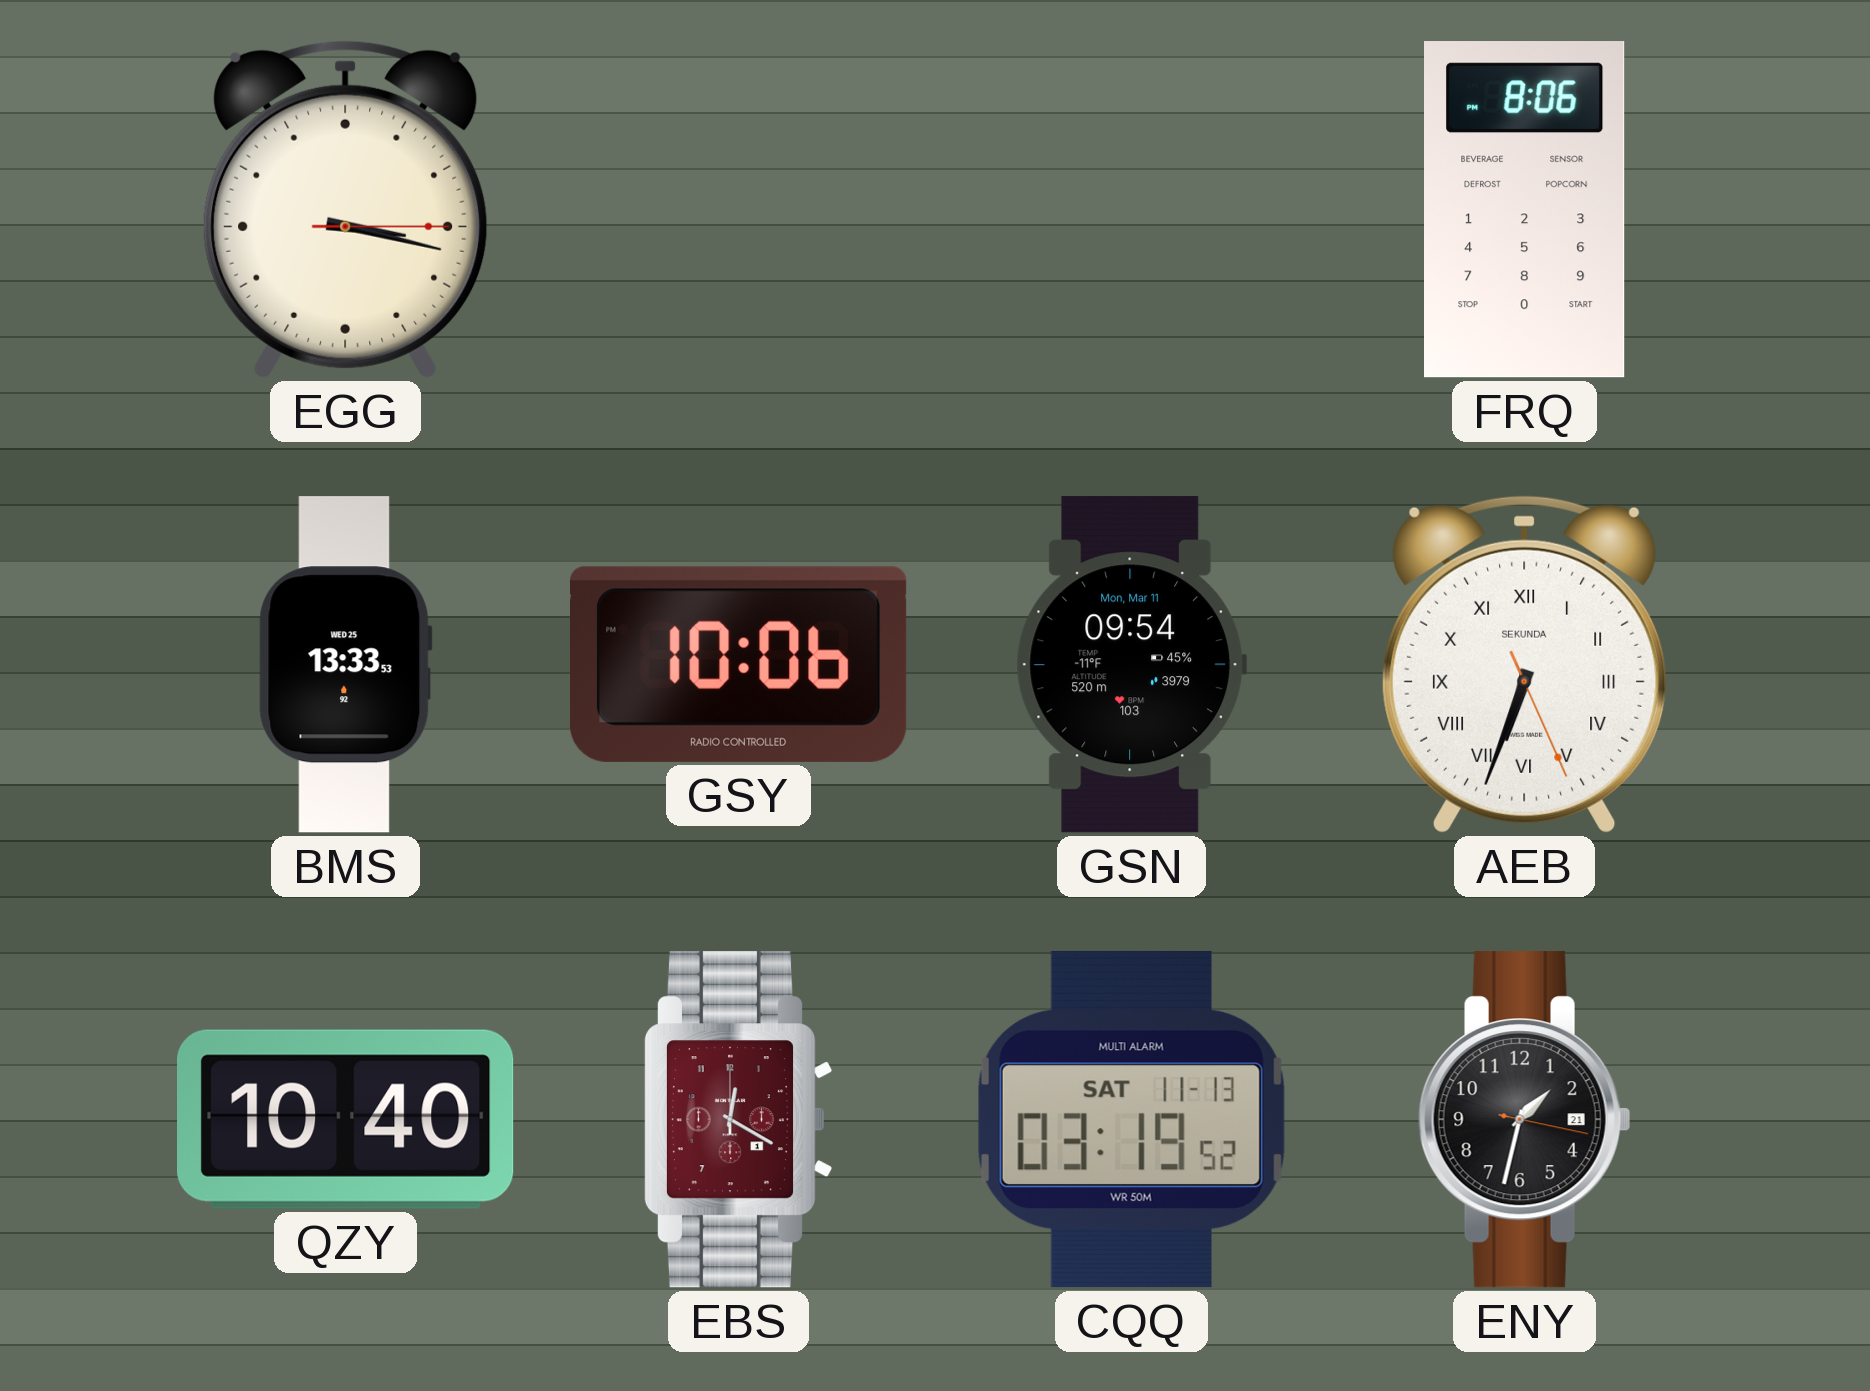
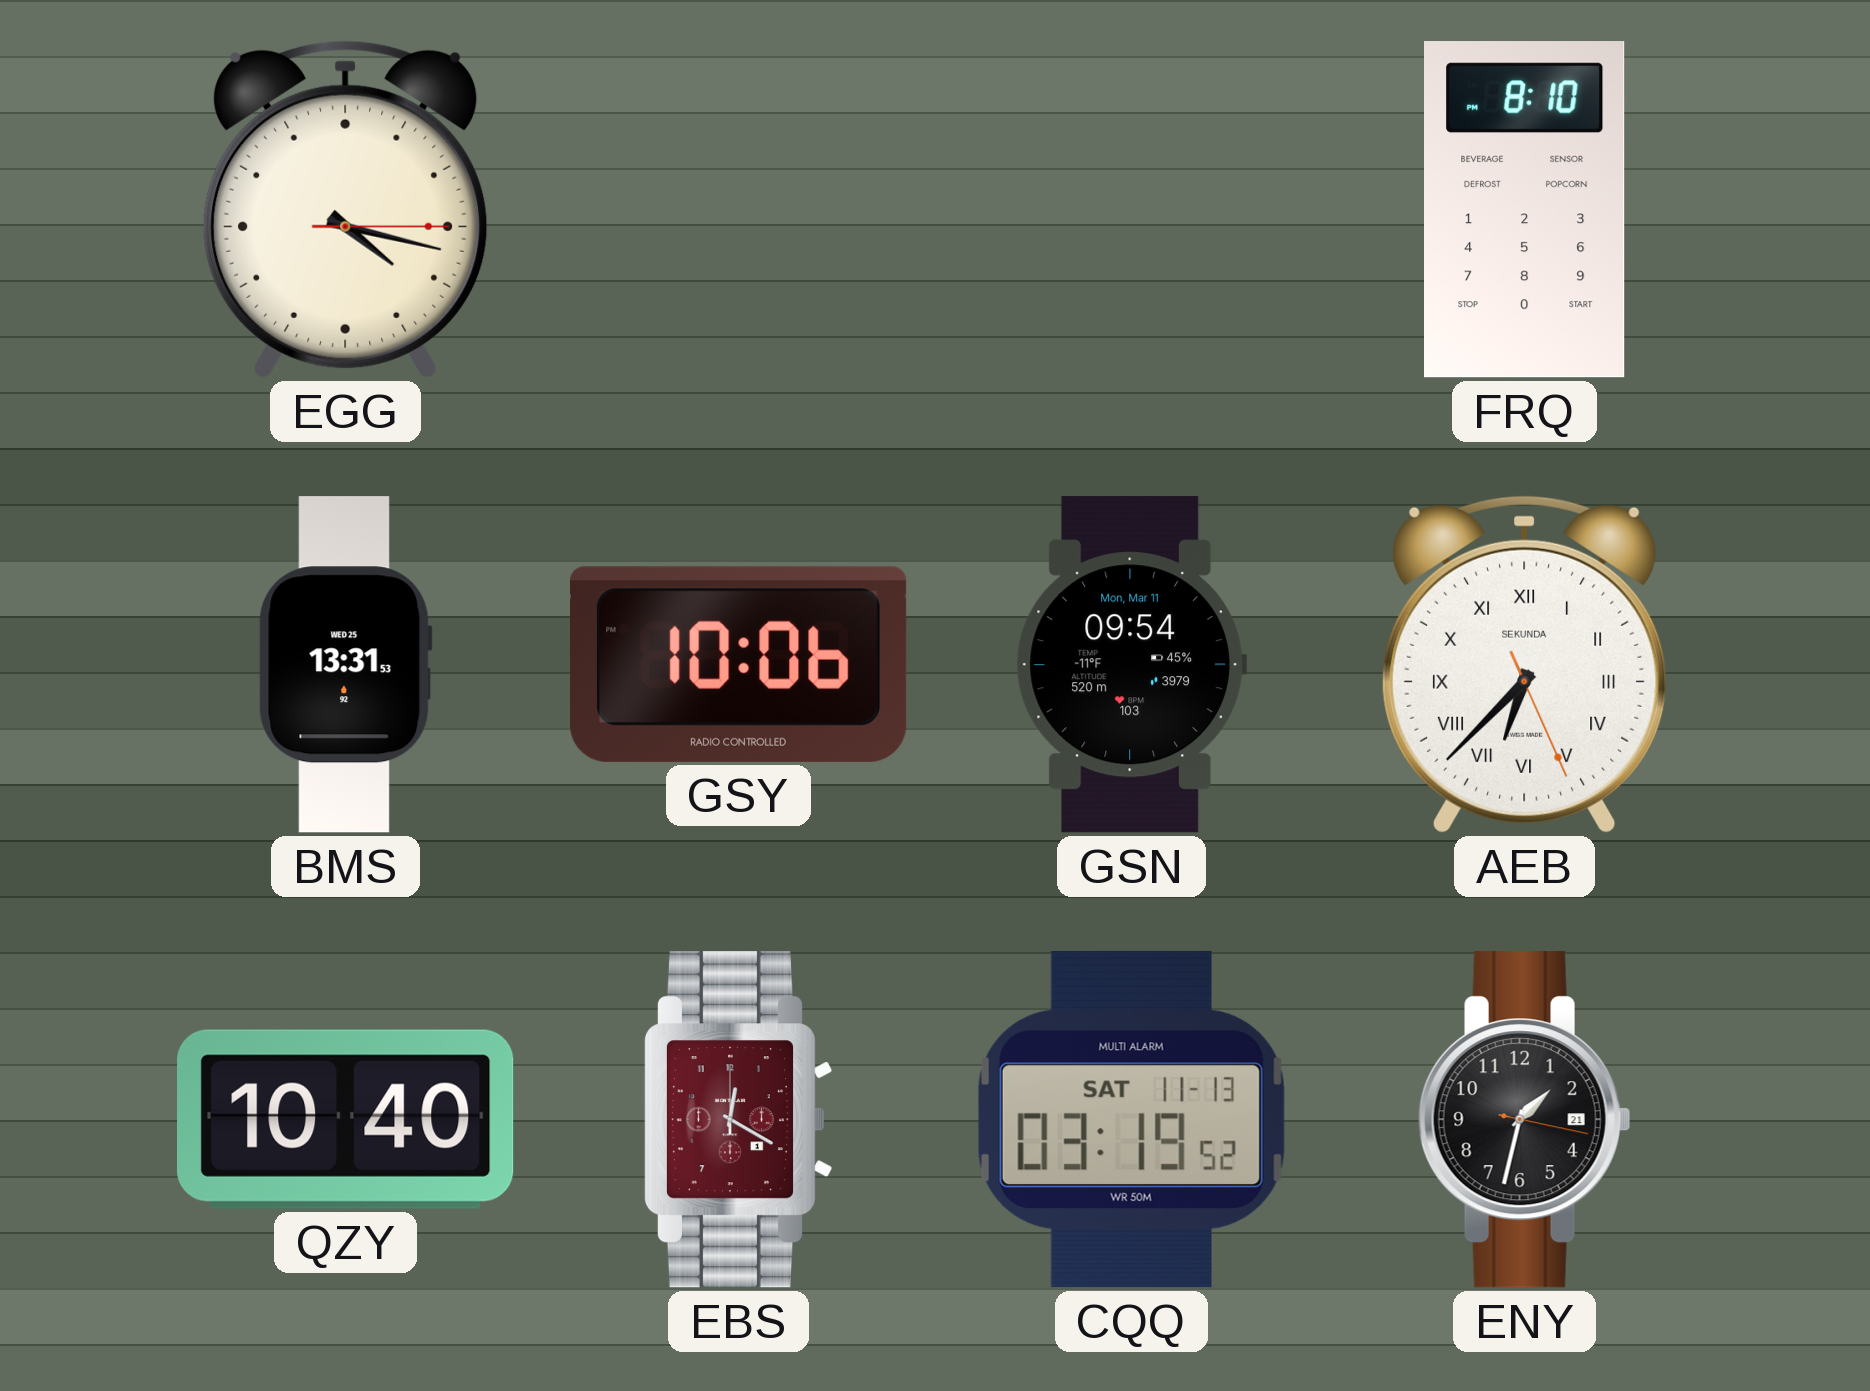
EGG: 3:17 -> 4:17
FRQ: 8:06 -> 8:10
BMS: 13:33 -> 13:31
AEB: 6:33 -> 6:37
